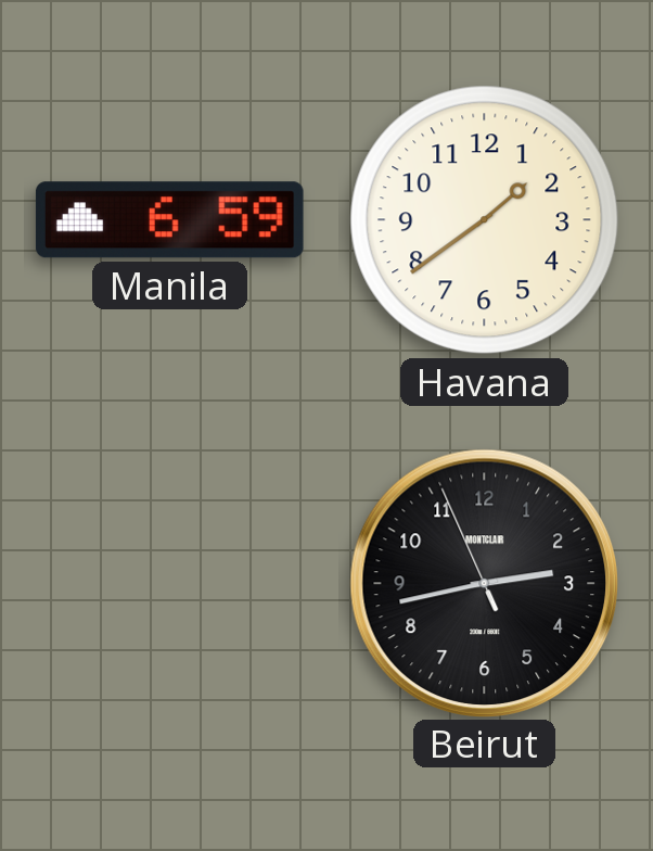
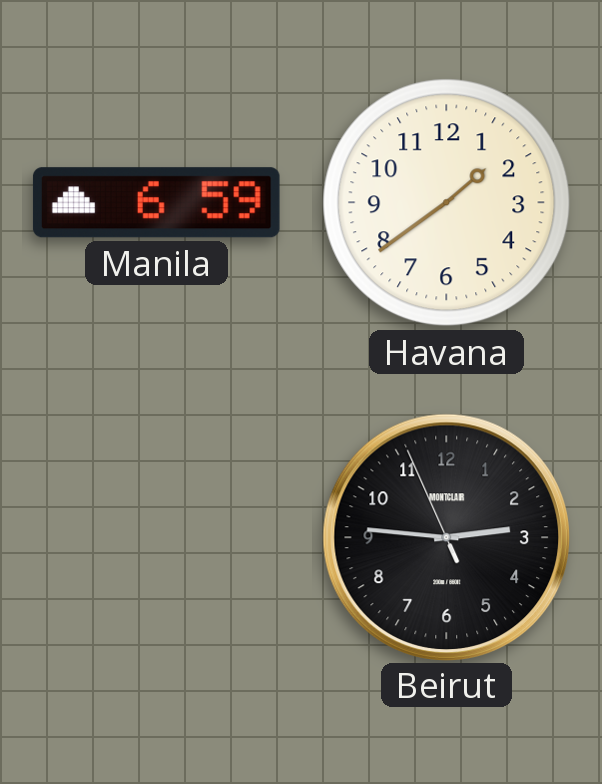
Beirut: 2:42 -> 2:45
